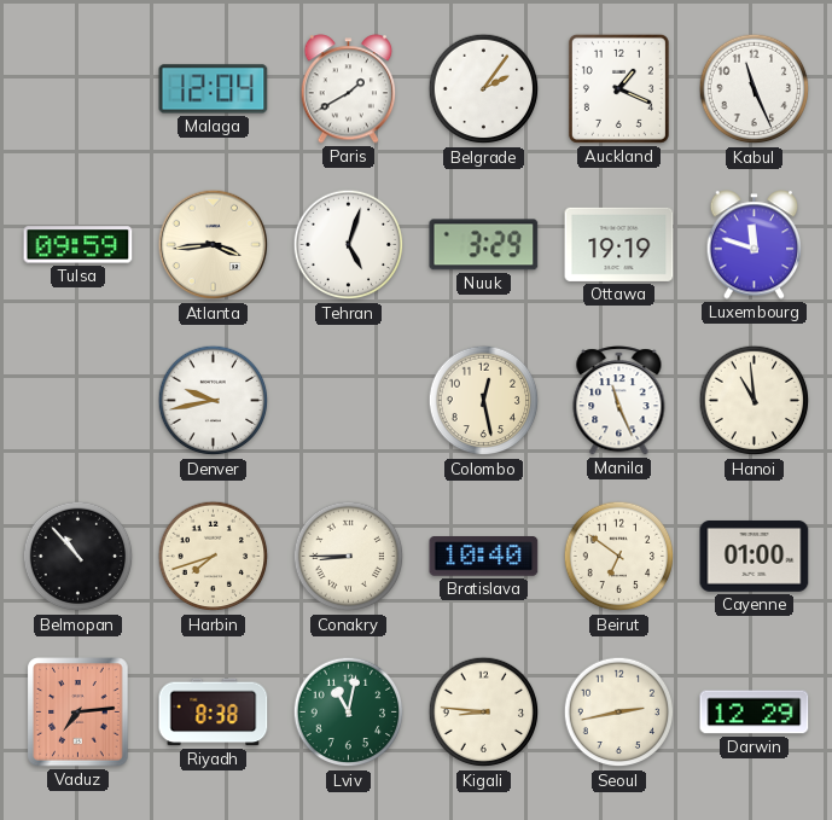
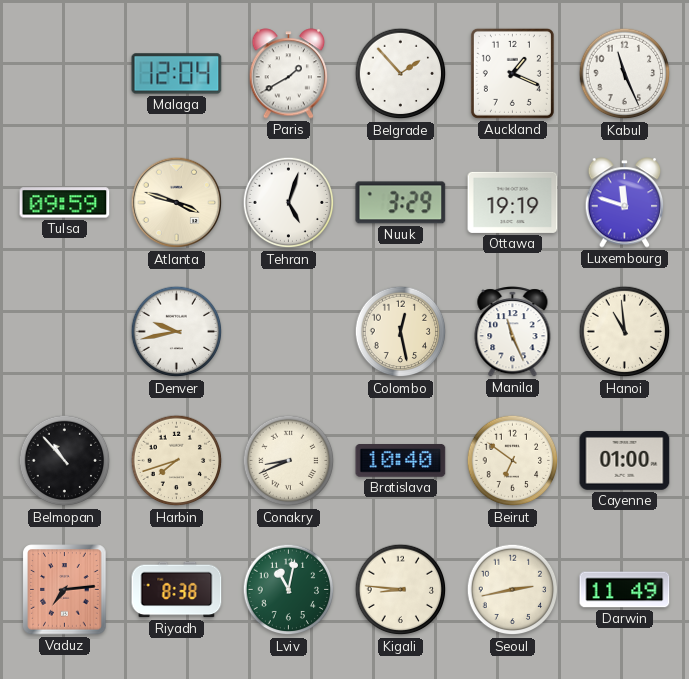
Belgrade: 2:06 -> 1:53
Atlanta: 3:44 -> 3:48
Conakry: 8:45 -> 8:41
Darwin: 12:29 -> 11:49
